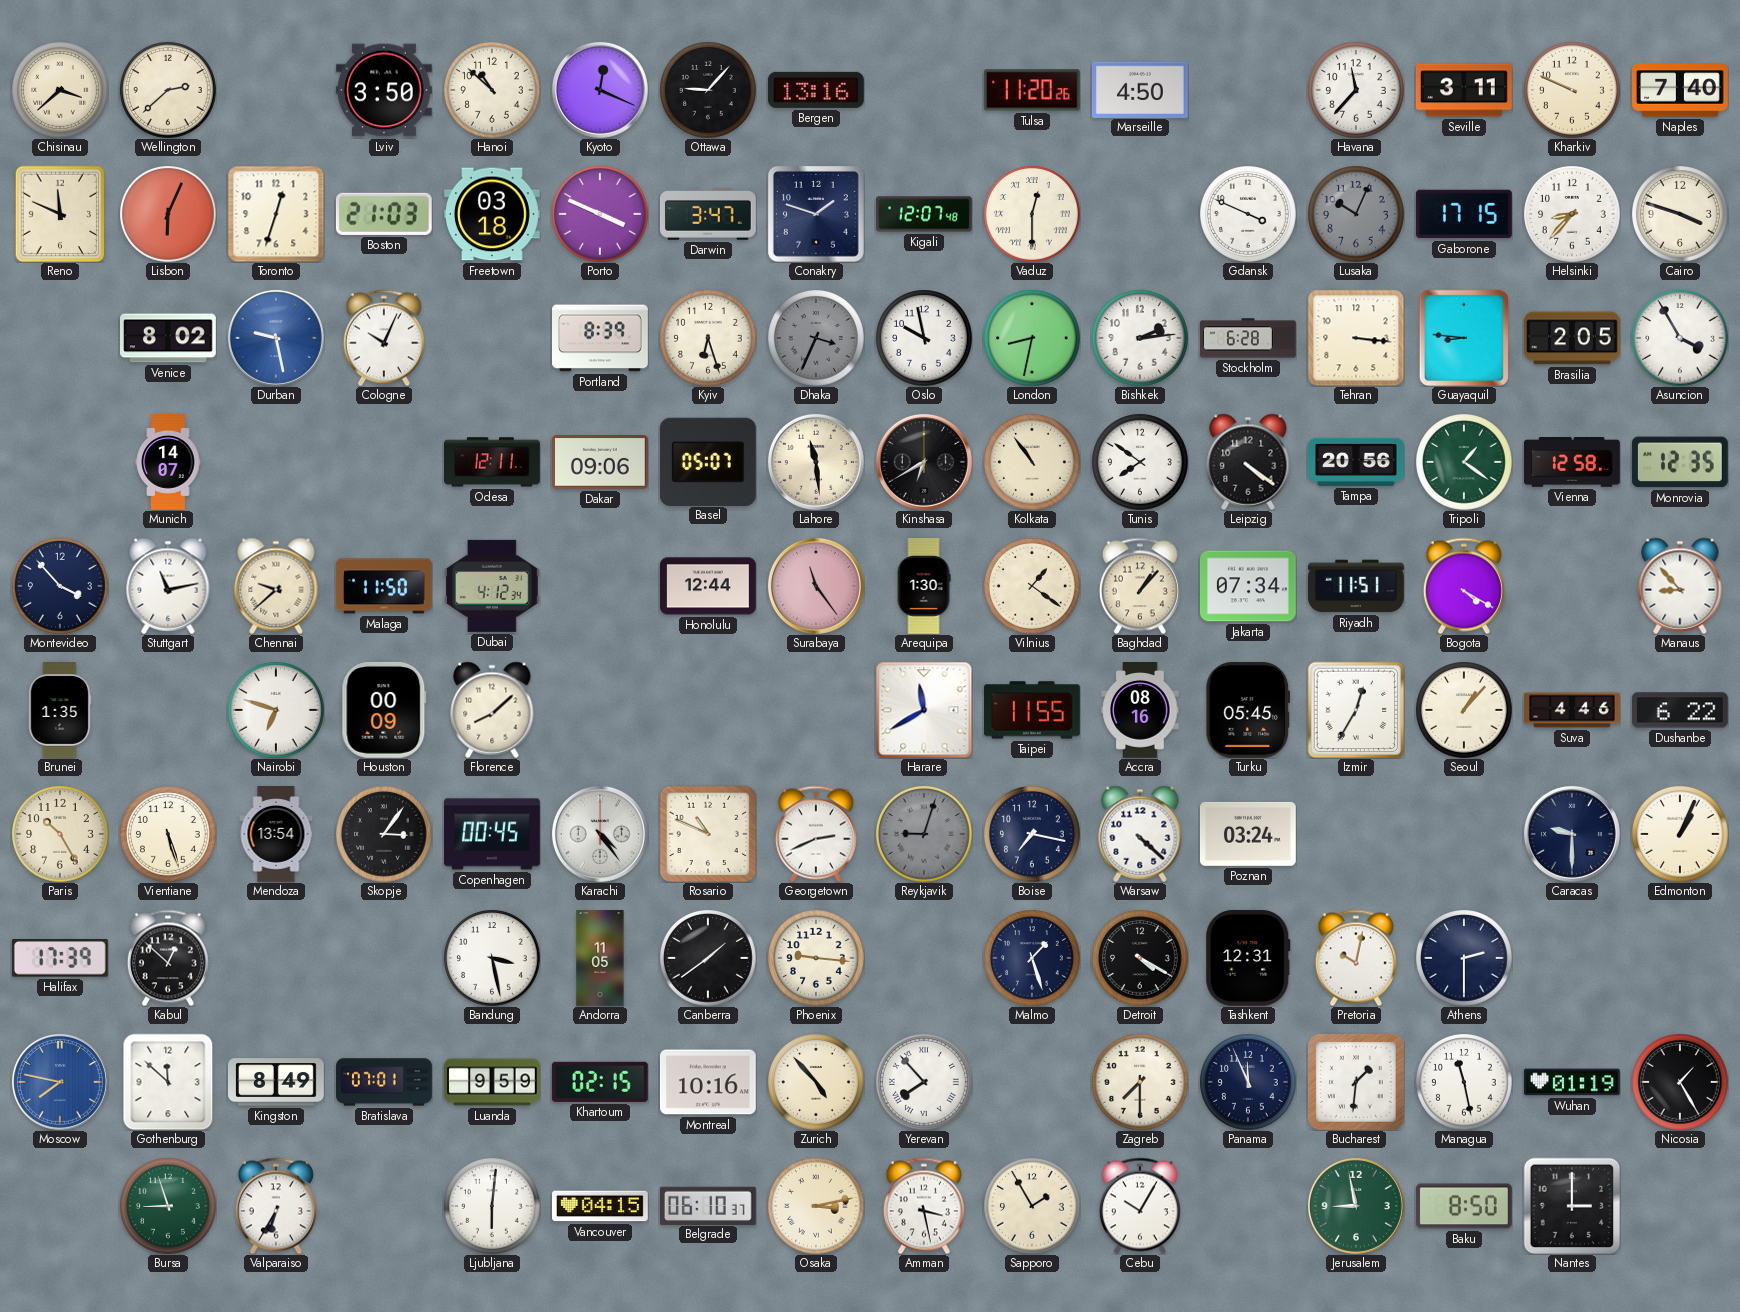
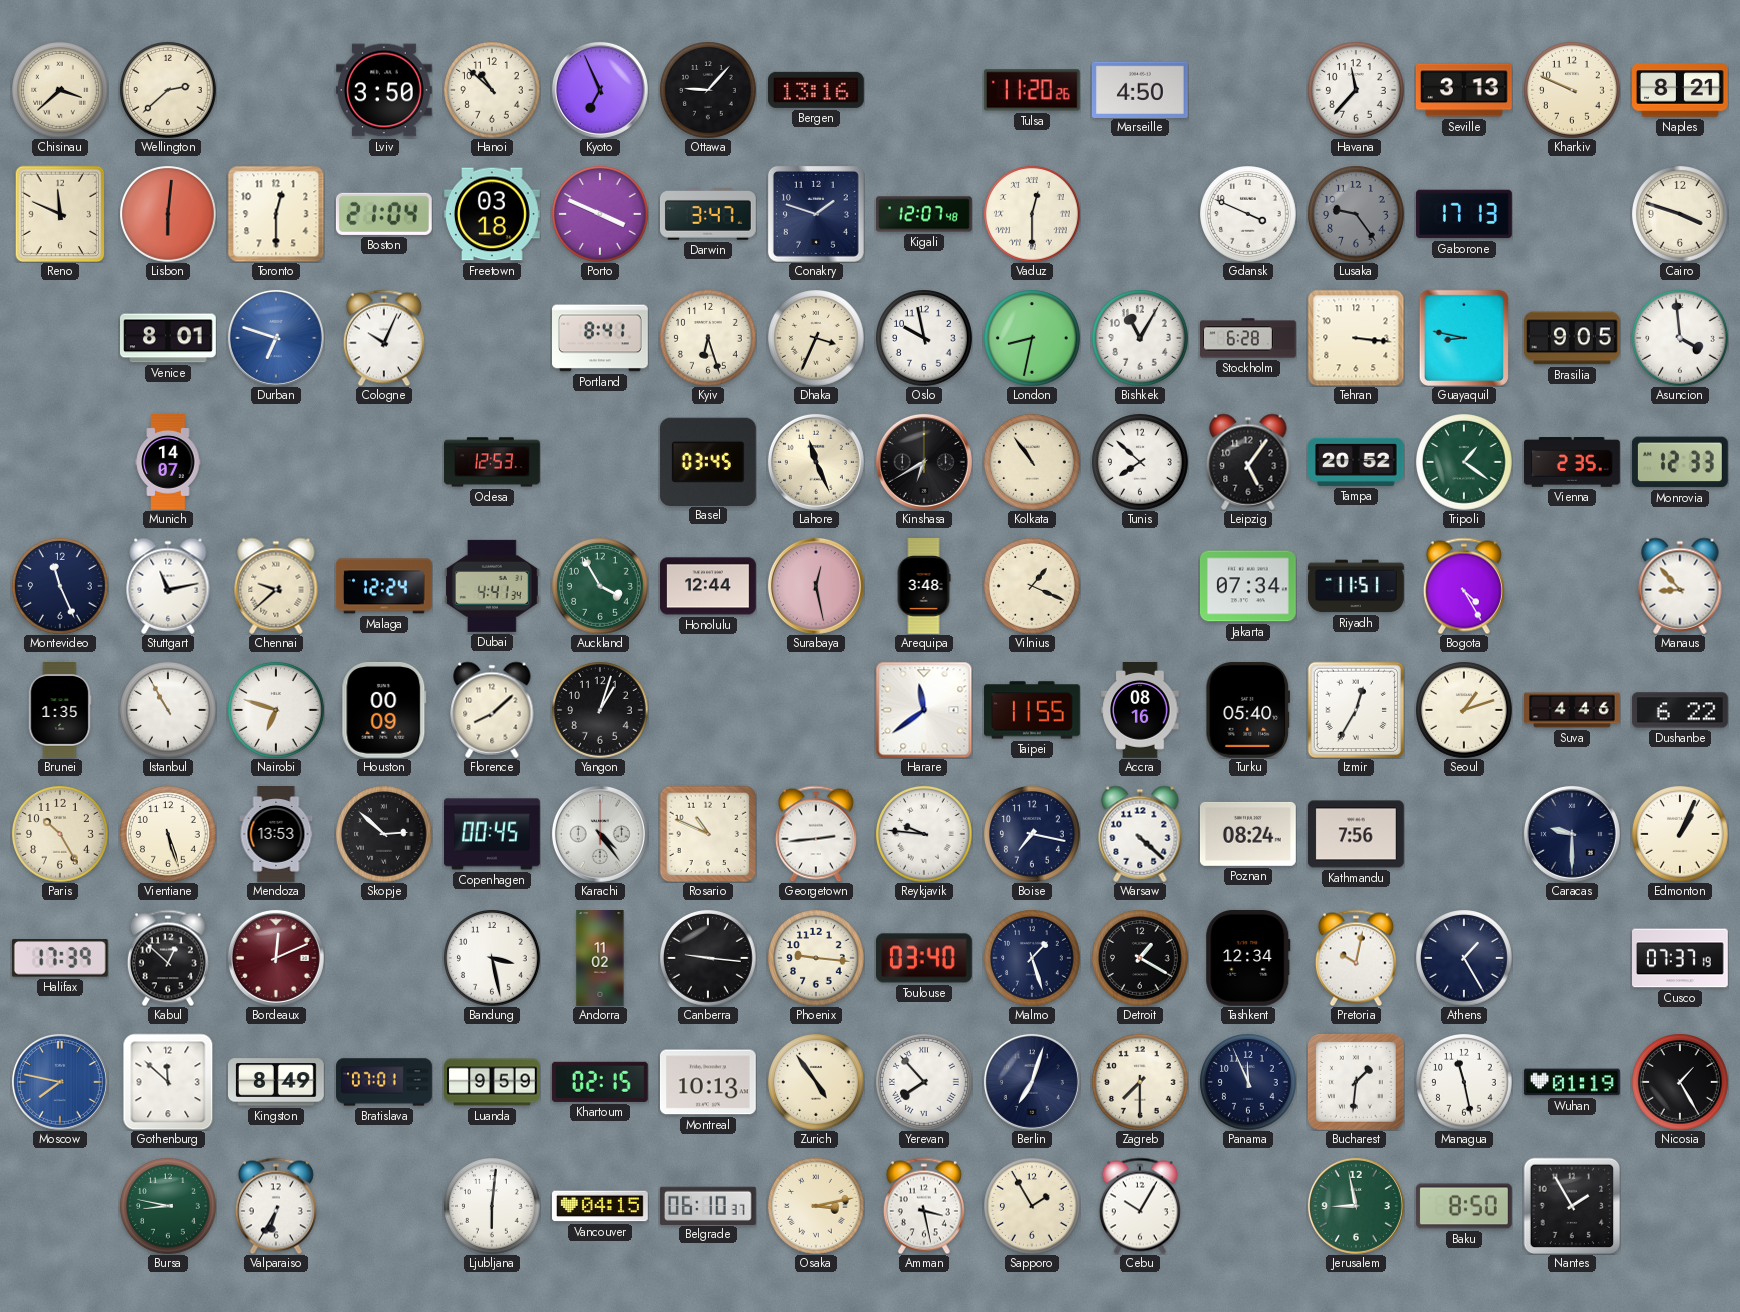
Kyoto: 12:19 -> 6:56
Seville: 3:11 -> 3:13
Naples: 7:40 -> 8:21
Lisbon: 6:04 -> 6:01
Toronto: 12:33 -> 12:30
Boston: 21:03 -> 21:04
Lusaka: 10:04 -> 9:24
Gaborone: 17:15 -> 17:13
Helsinki: 8:37 -> none
Venice: 8:02 -> 8:01
Durban: 9:28 -> 6:48
Portland: 8:39 -> 8:41
Dhaka dial: grey -> cream
Bishkek: 2:14 -> 11:05
Guayaquil: 8:46 -> 8:47
Brasilia: 2:05 -> 9:05
Asuncion: 3:55 -> 3:59
Odesa: 12:11 -> 12:53
Dakar: 09:06 -> none
Basel: 05:07 -> 03:45
Lahore: 11:29 -> 11:26
Tunis: 7:51 -> 7:52
Leipzig: 4:21 -> 5:06
Tampa: 20:56 -> 20:52
Vienna: 12:58 -> 2:35
Monrovia: 12:35 -> 12:33
Montevideo: 3:53 -> 11:26
Malaga: 11:50 -> 12:24
Dubai: 4:12 -> 4:41
Auckland: none -> 3:55
Surabaya: 11:24 -> 12:28
Arequipa: 1:30 -> 3:48
Vilnius: 1:21 -> 1:19
Baghdad: 1:07 -> none
Bogota: 4:20 -> 4:25
Istanbul: none -> 10:55
Yangon: none -> 1:03
Harare: 11:40 -> 11:39
Turku: 05:45 -> 05:40
Seoul: 1:07 -> 1:12
Mendoza: 13:54 -> 13:53
Skopje: 3:06 -> 2:52
Georgetown: 2:41 -> 2:44
Reykjavik: 9:03 -> 9:46
Reykjavik dial: grey -> white
Poznan: 03:24 -> 08:24
Kathmandu: none -> 7:56
Bordeaux: none -> 12:11
Andorra: 11:05 -> 11:02
Canberra: 1:39 -> 9:16
Toulouse: none -> 03:40
Detroit: 4:20 -> 1:20
Tashkent: 12:31 -> 12:34
Athens: 2:30 -> 1:25
Cusco: none -> 07:37
Montreal: 10:16 -> 10:13
Zurich: 4:53 -> 4:54
Berlin: none -> 7:03
Bursa: 8:57 -> 8:47
Nantes: 3:00 -> 1:55
